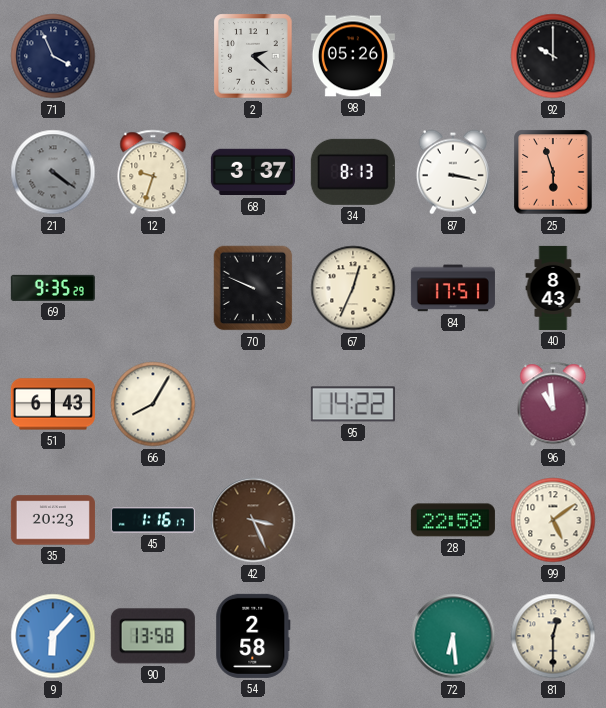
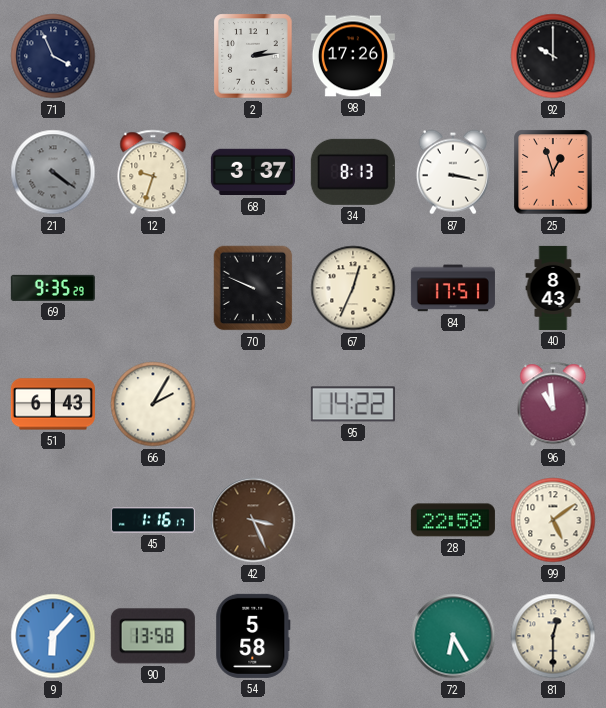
2: 2:22 -> 2:14
98: 05:26 -> 17:26
25: 5:57 -> 12:57
66: 8:05 -> 2:05
35: 20:23 -> none
54: 2:58 -> 5:58
72: 6:29 -> 6:25
